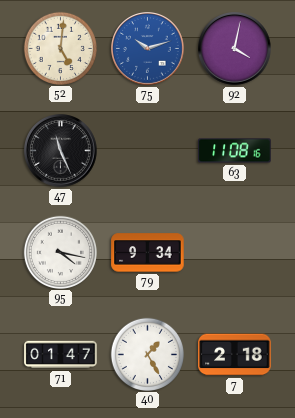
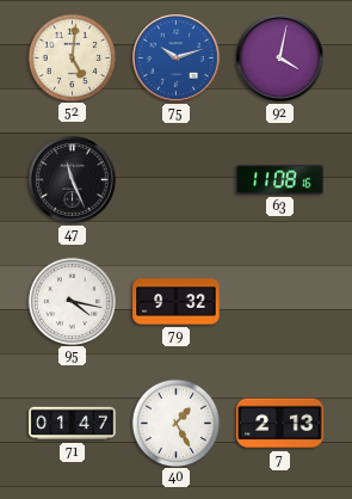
79: 9:34 -> 9:32
7: 2:18 -> 2:13
